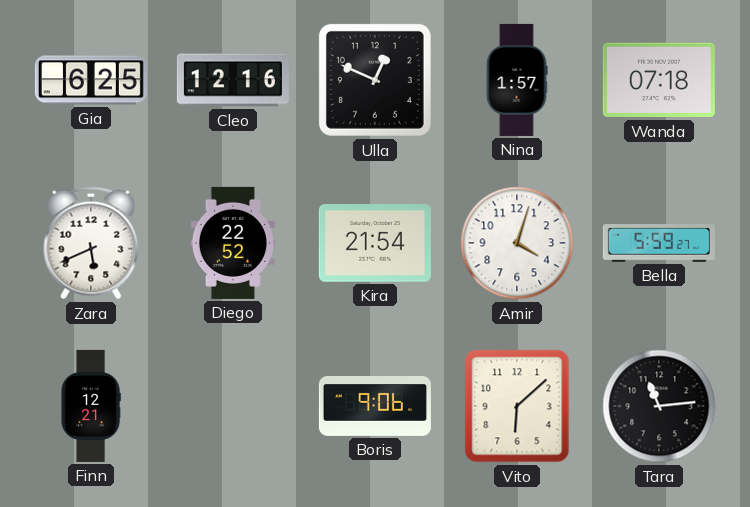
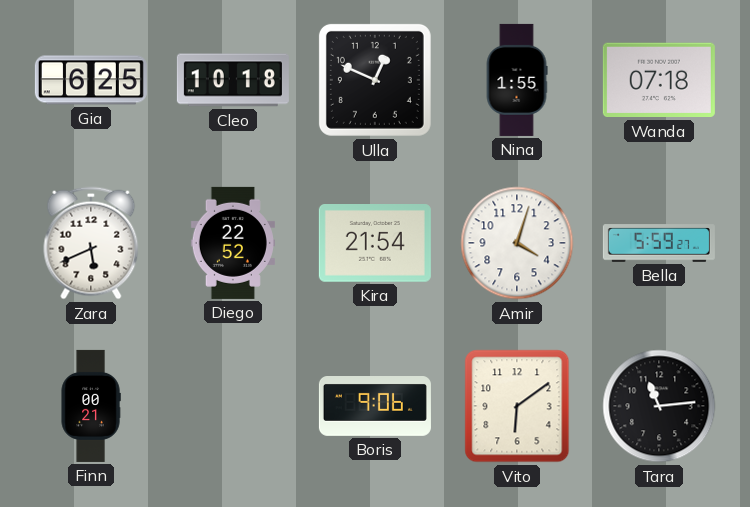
Cleo: 12:16 -> 10:18
Nina: 1:57 -> 1:55
Finn: 12:21 -> 00:21
Vito: 6:08 -> 6:09
